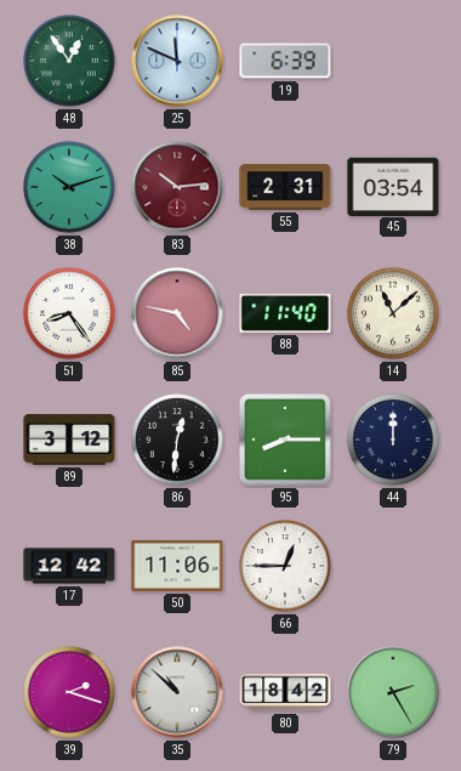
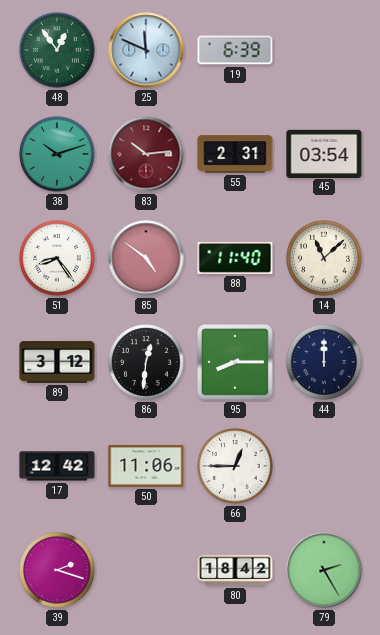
85: 4:47 -> 4:51
35: 10:52 -> none
